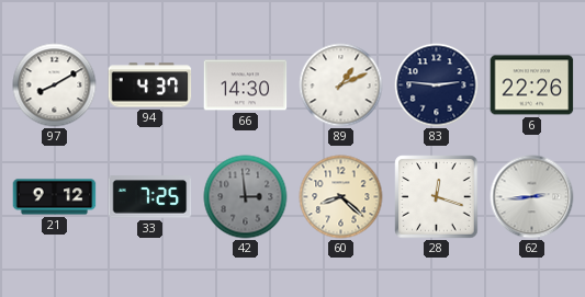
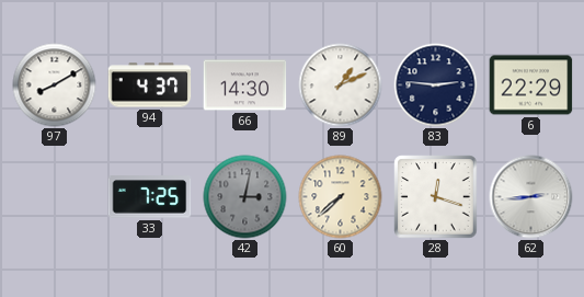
6: 22:26 -> 22:29
21: 9:12 -> none
42: 2:59 -> 3:02
60: 8:22 -> 7:38
